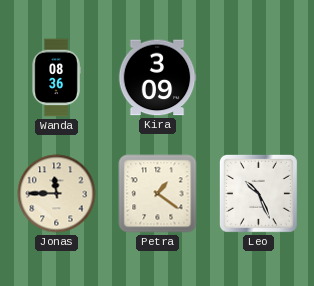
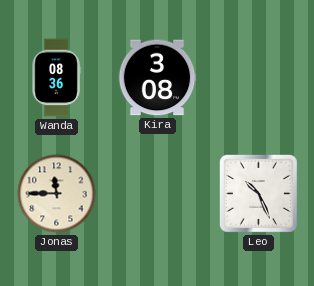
Kira: 3:09 -> 3:08
Petra: 1:21 -> none
